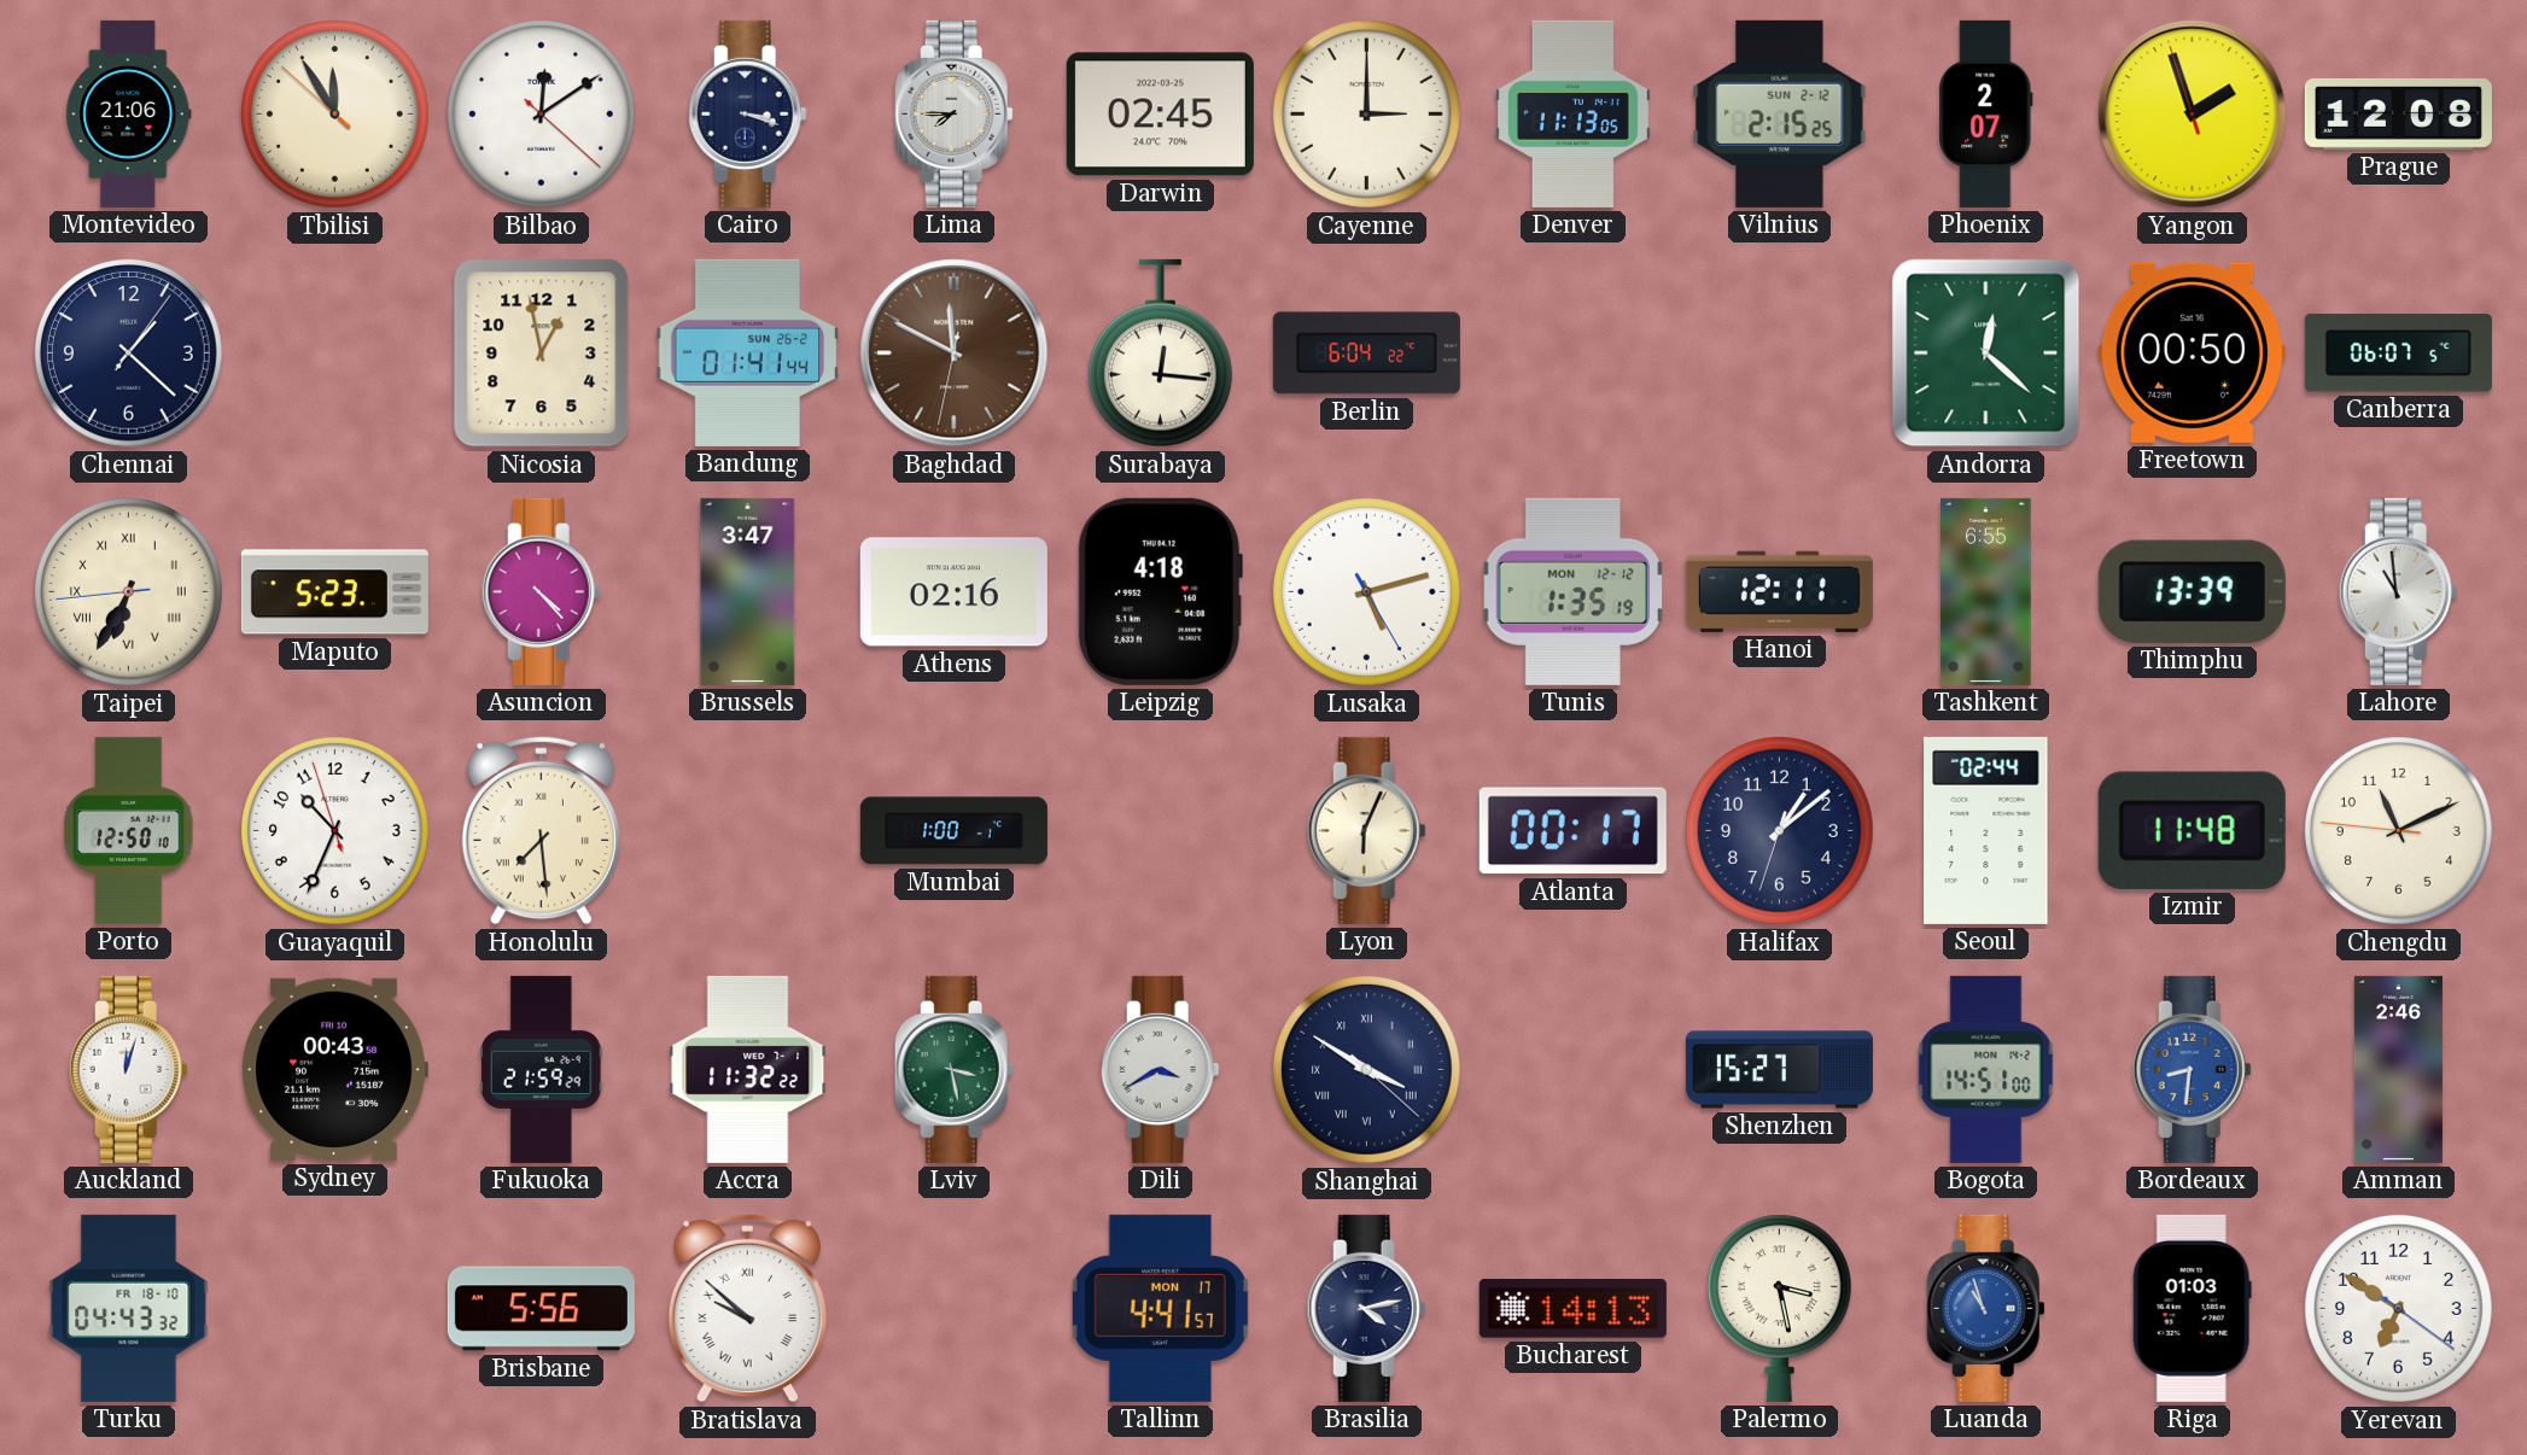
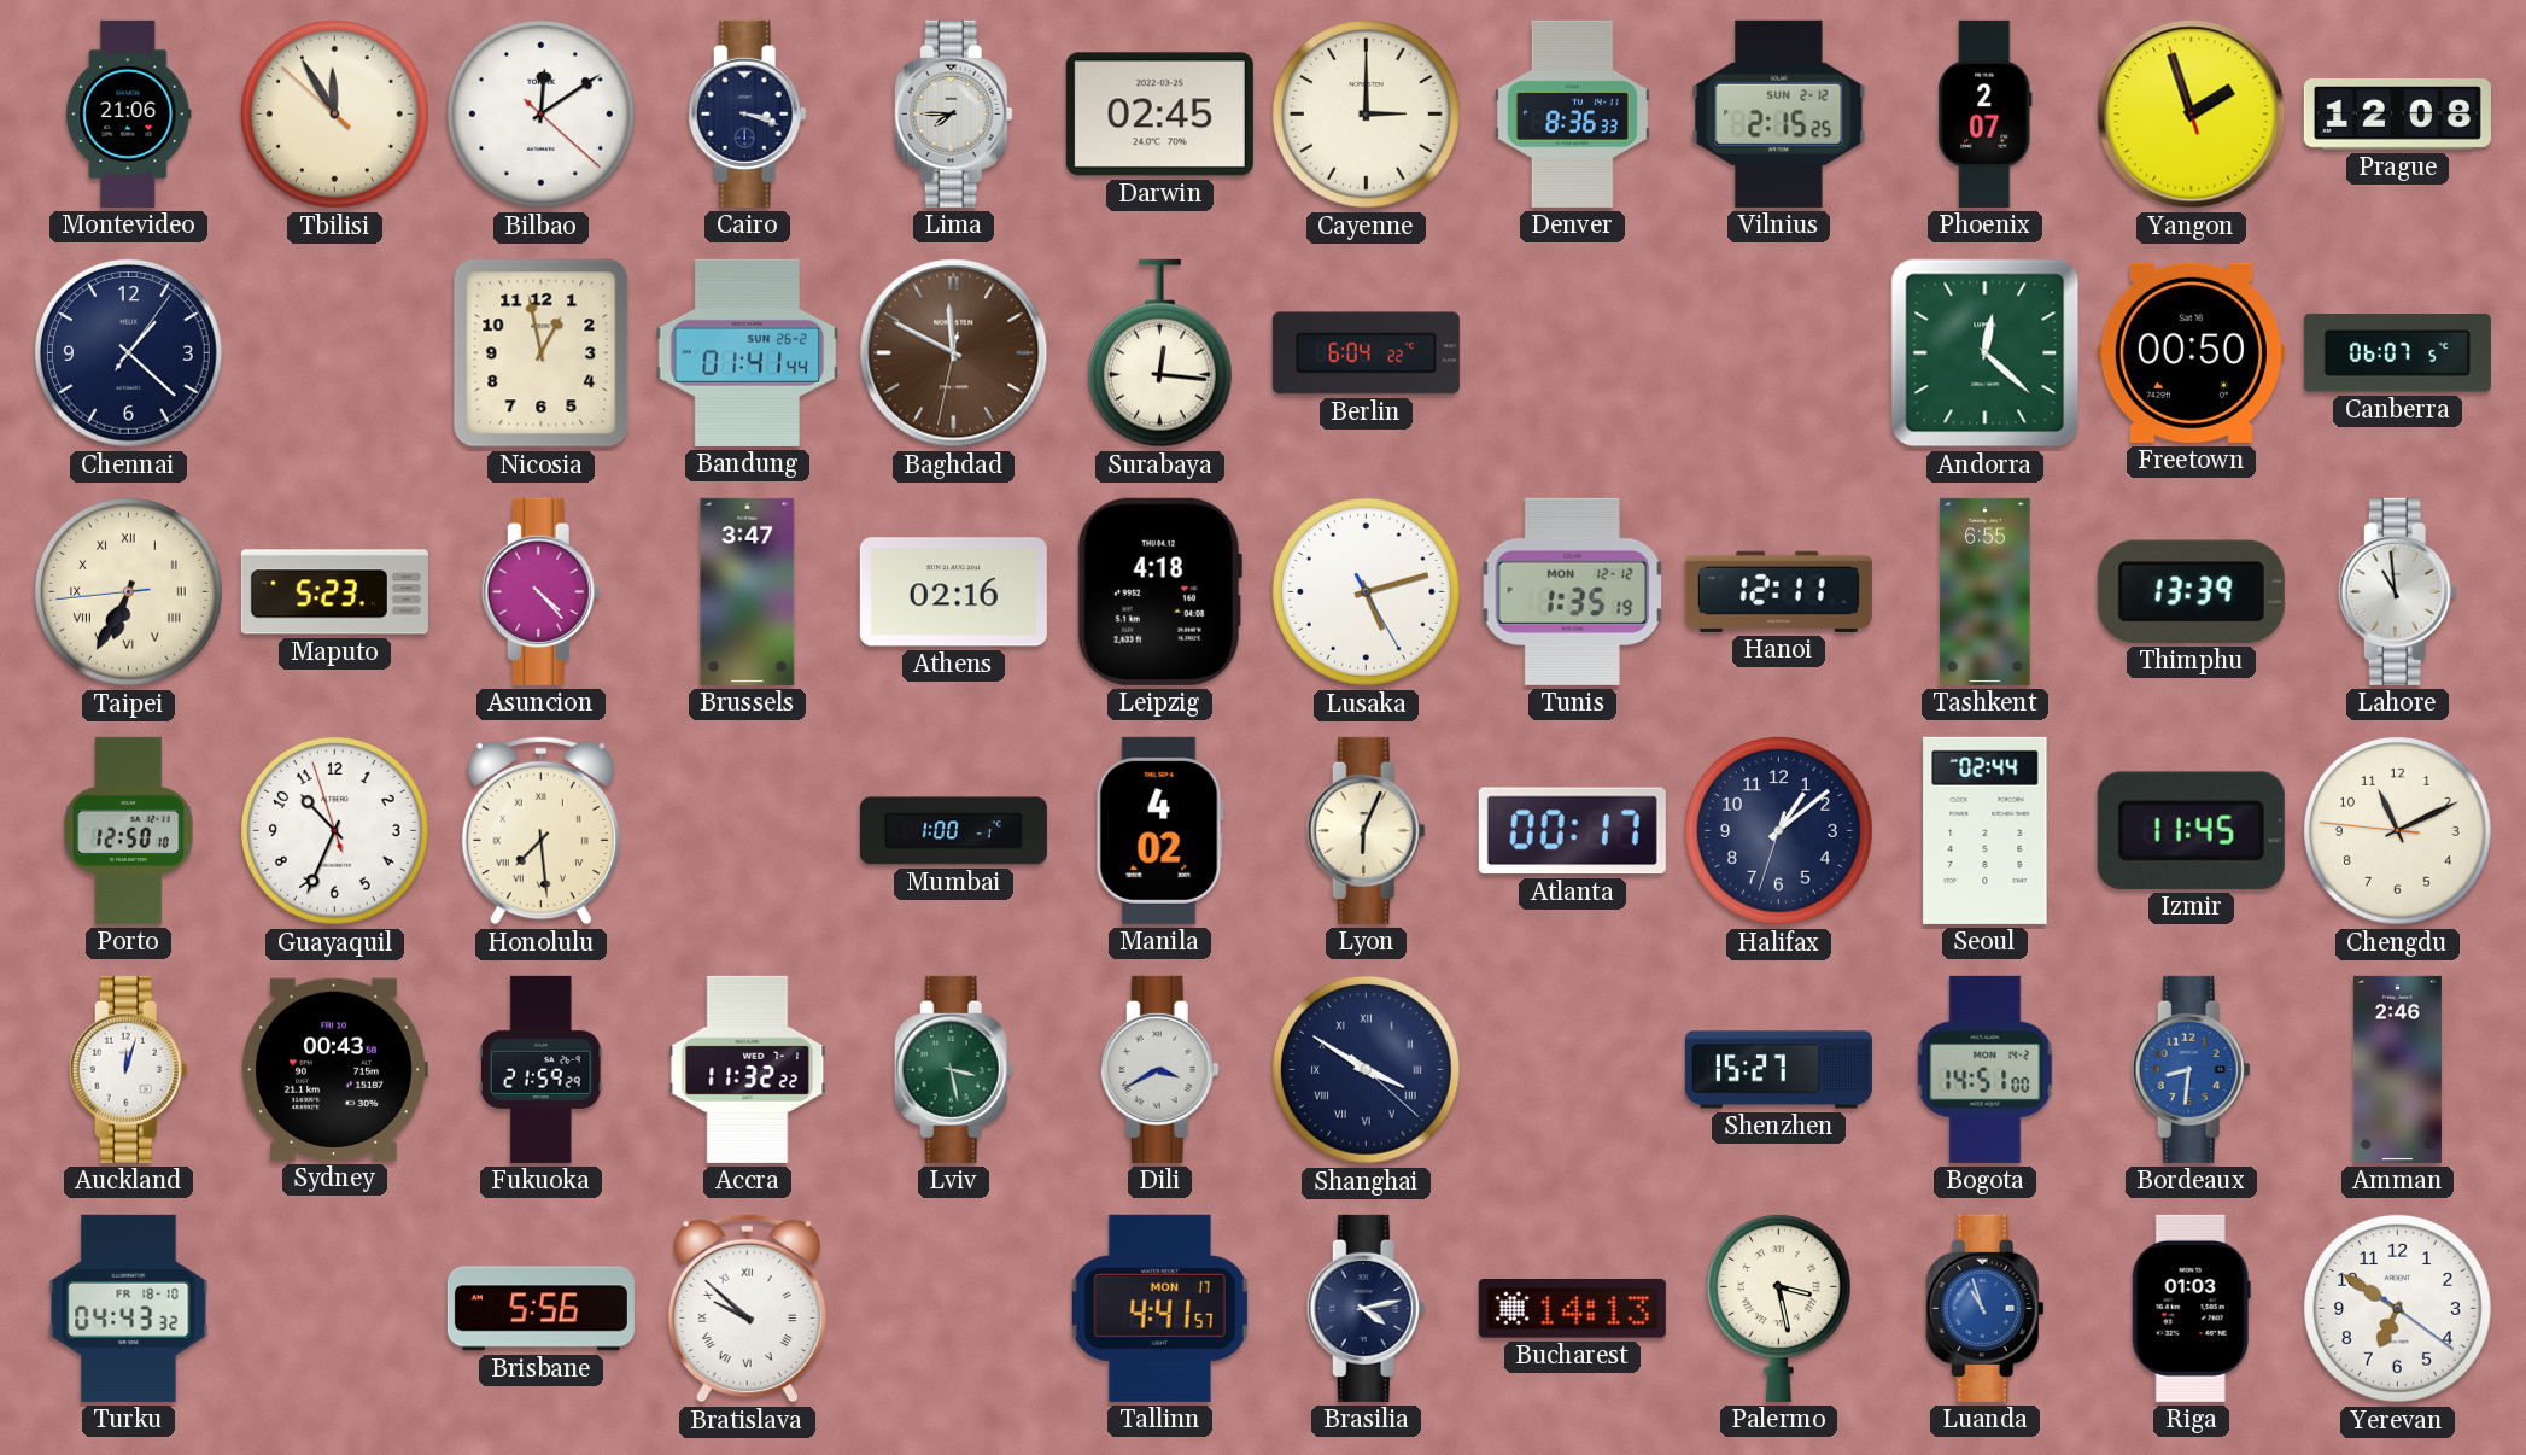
Denver: 11:13 -> 8:36
Manila: none -> 4:02
Izmir: 11:48 -> 11:45
